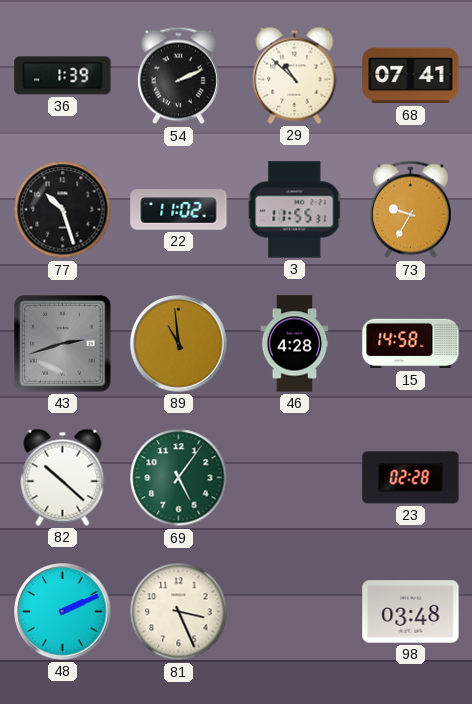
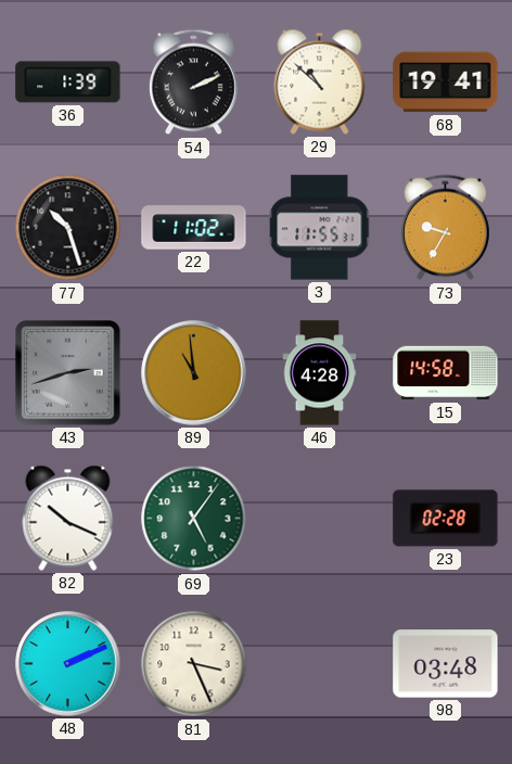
68: 07:41 -> 19:41
82: 10:22 -> 10:19
